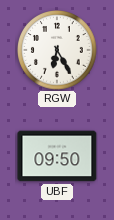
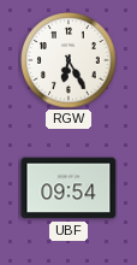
UBF: 09:50 -> 09:54
